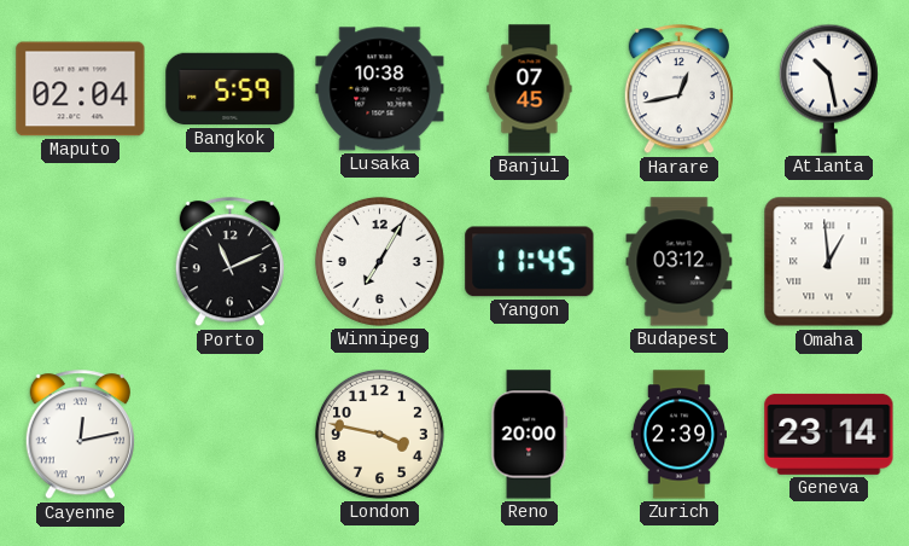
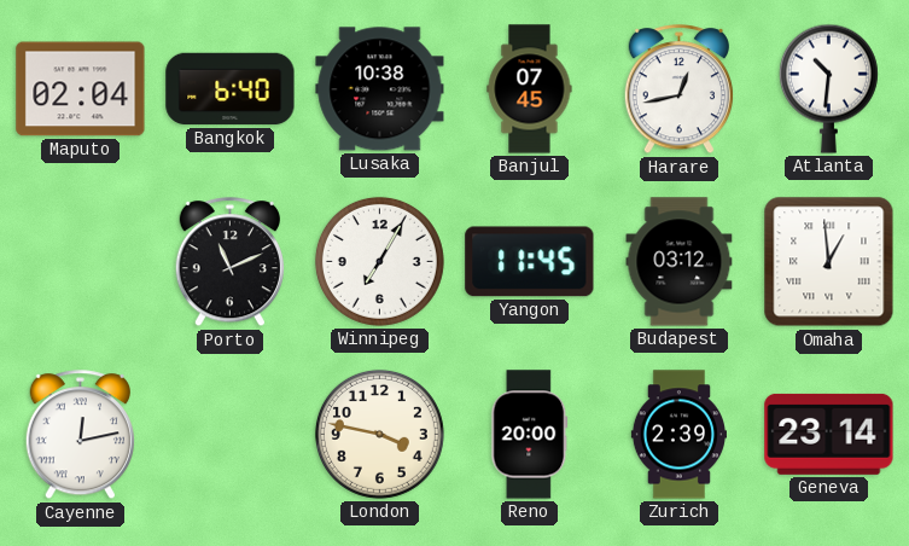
Bangkok: 5:59 -> 6:40
Atlanta: 10:28 -> 10:31
